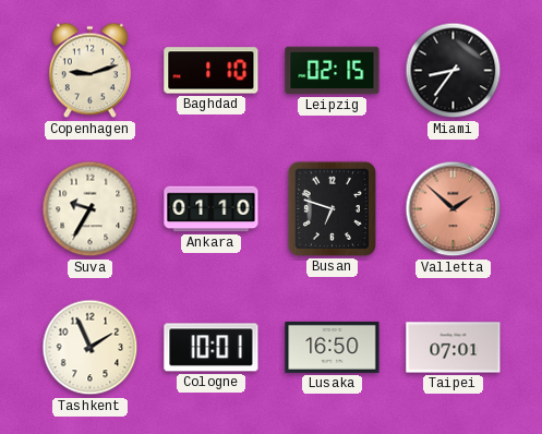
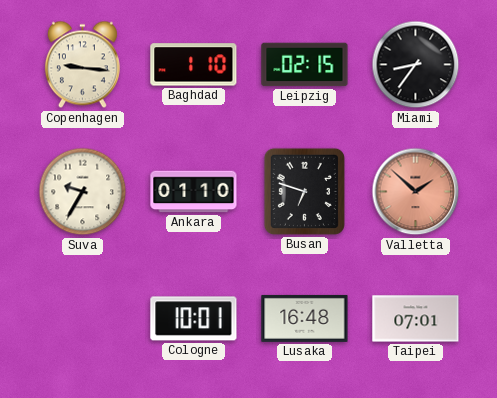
Copenhagen: 9:12 -> 9:16
Tashkent: 1:56 -> none
Lusaka: 16:50 -> 16:48
